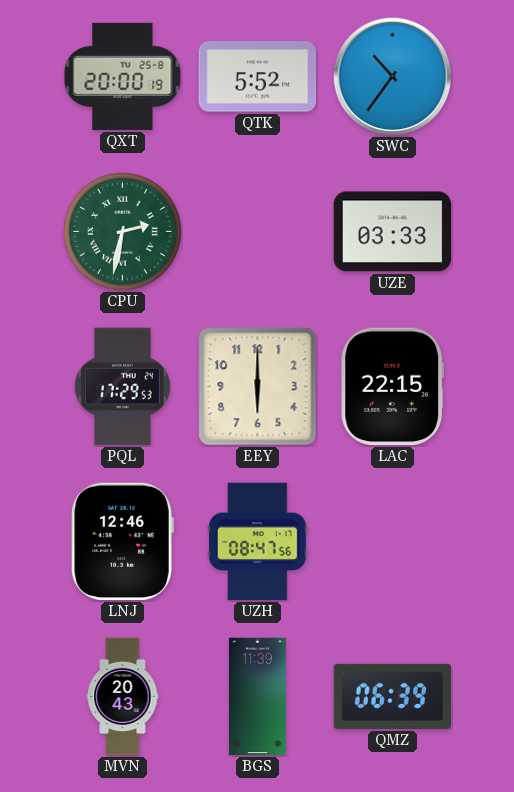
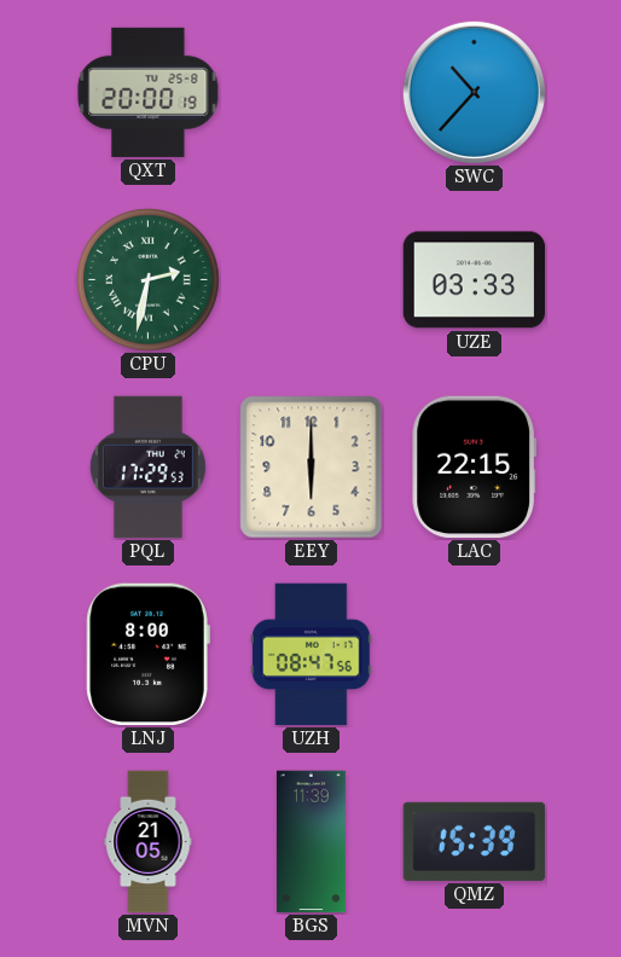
QTK: 5:52 -> none
SWC: 10:36 -> 10:37
LNJ: 12:46 -> 8:00
MVN: 20:43 -> 21:05
QMZ: 06:39 -> 15:39
